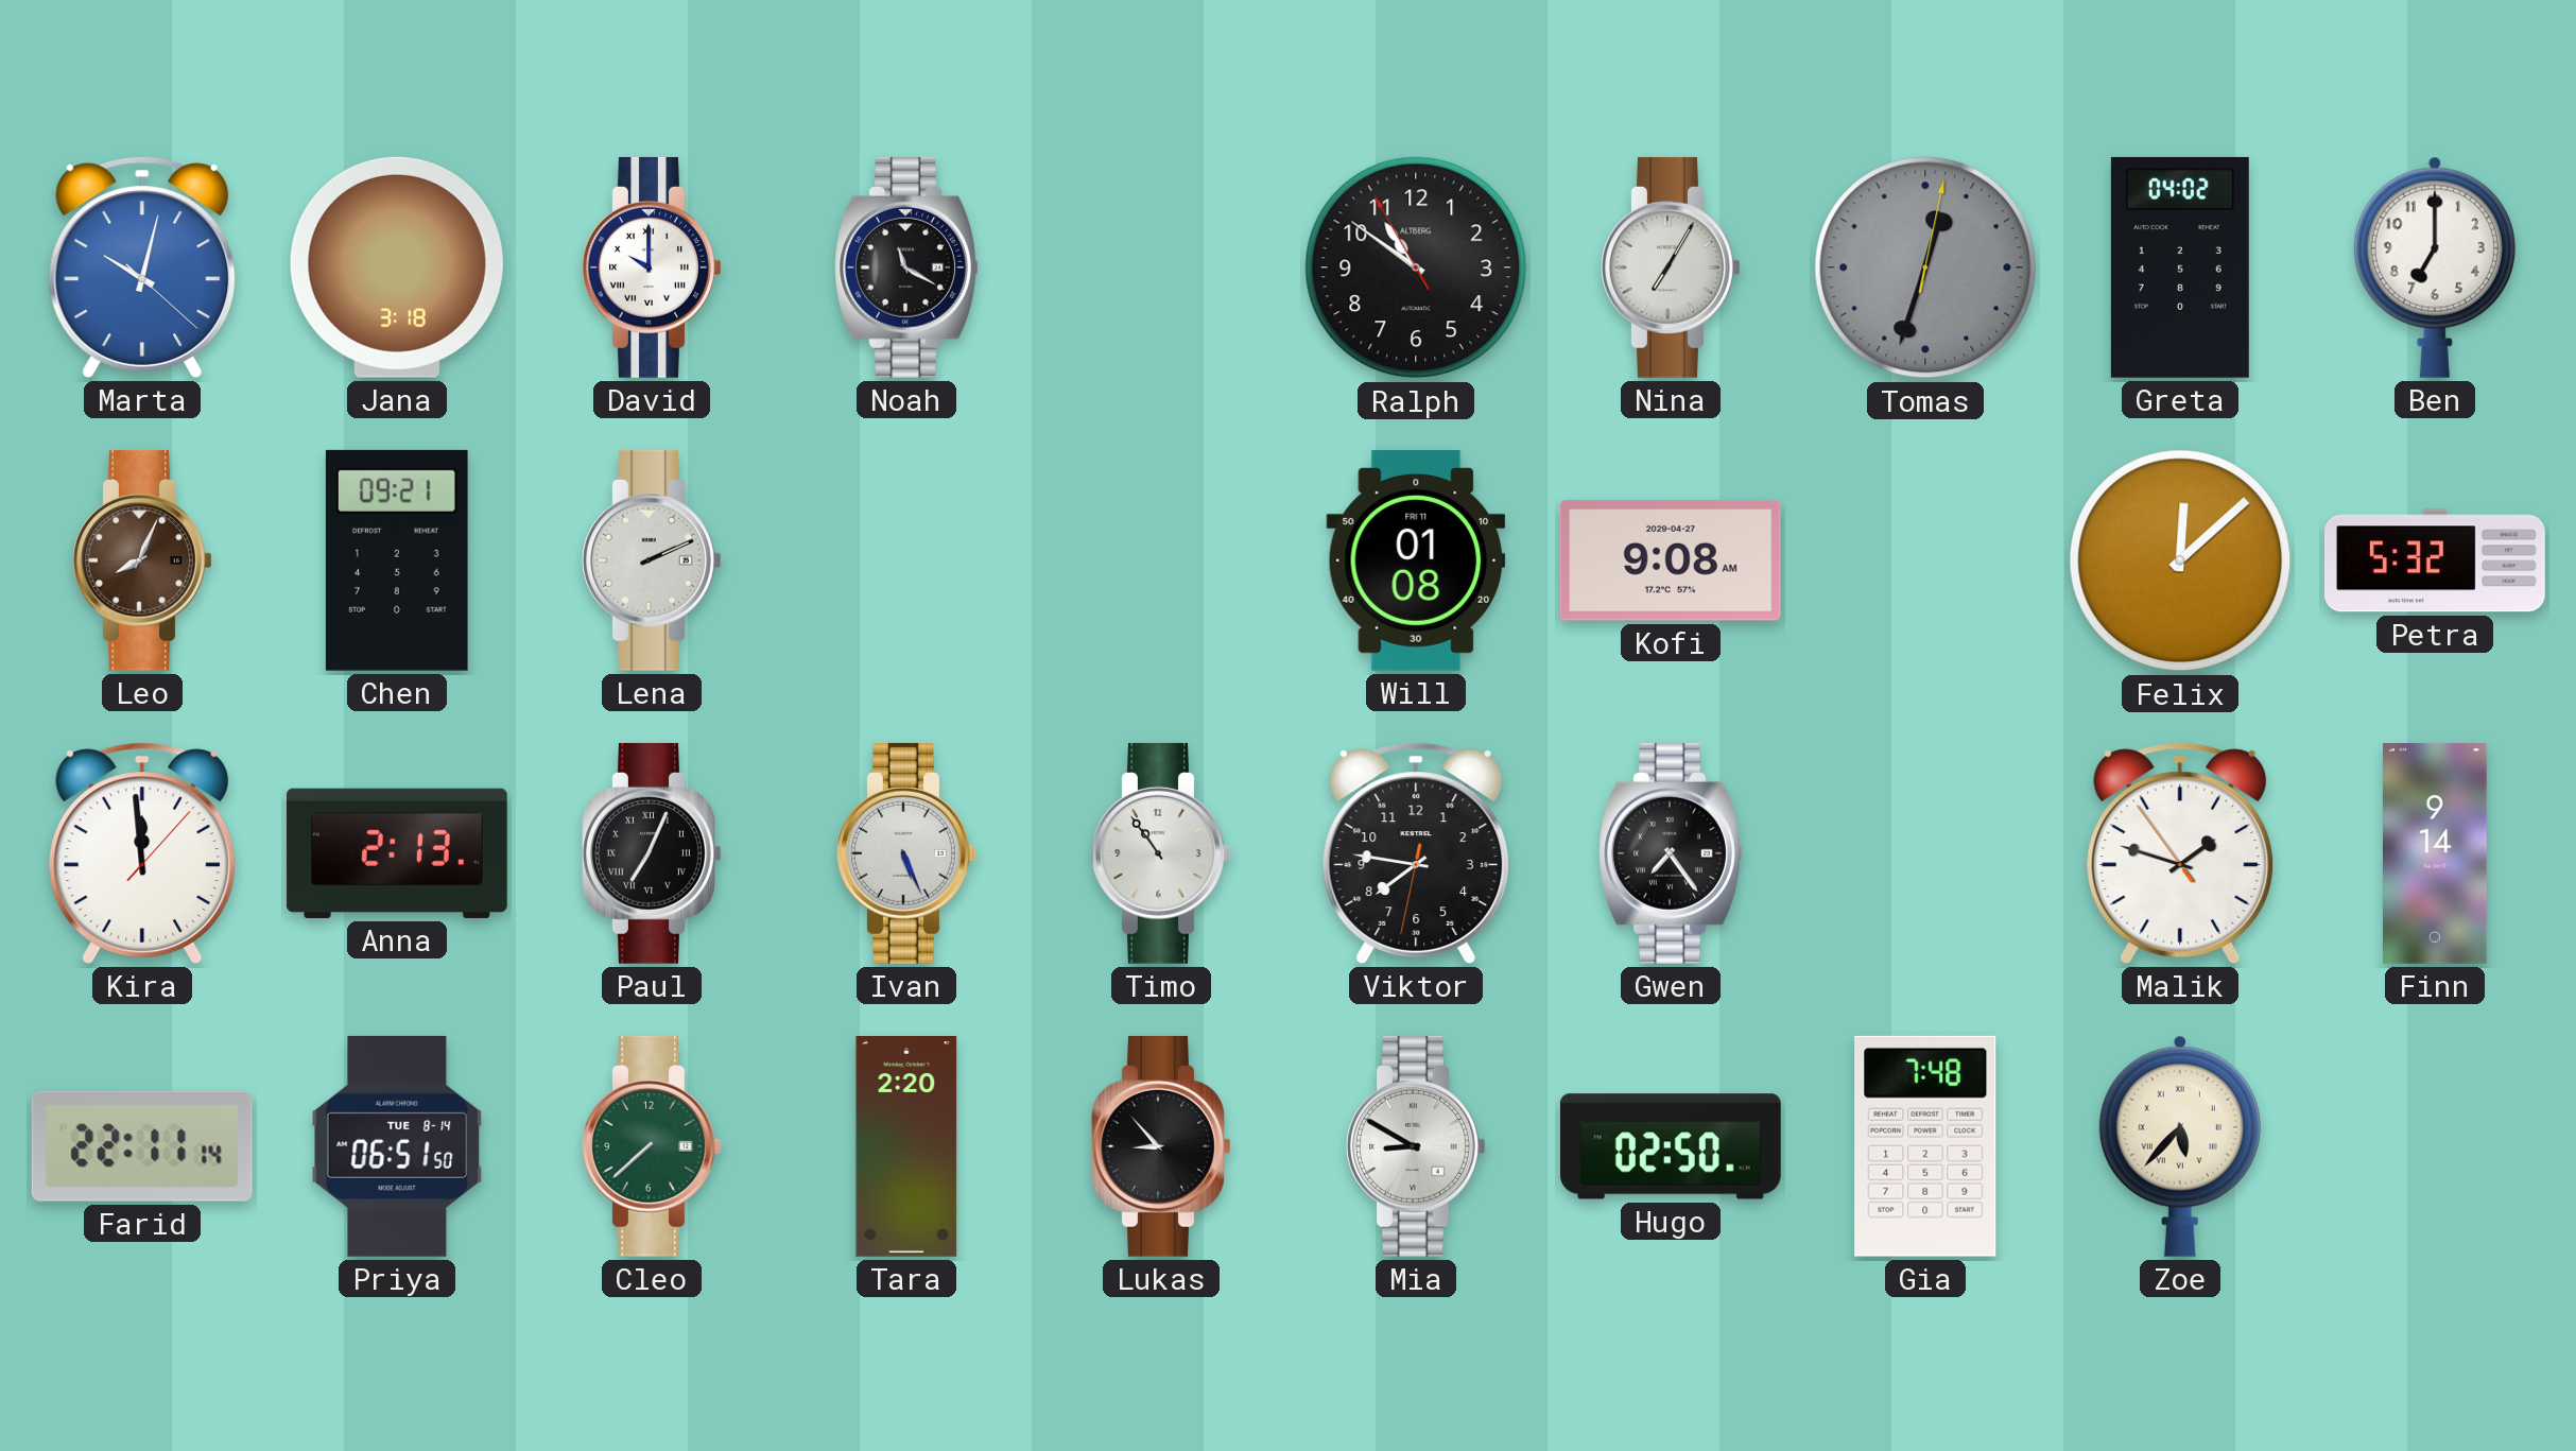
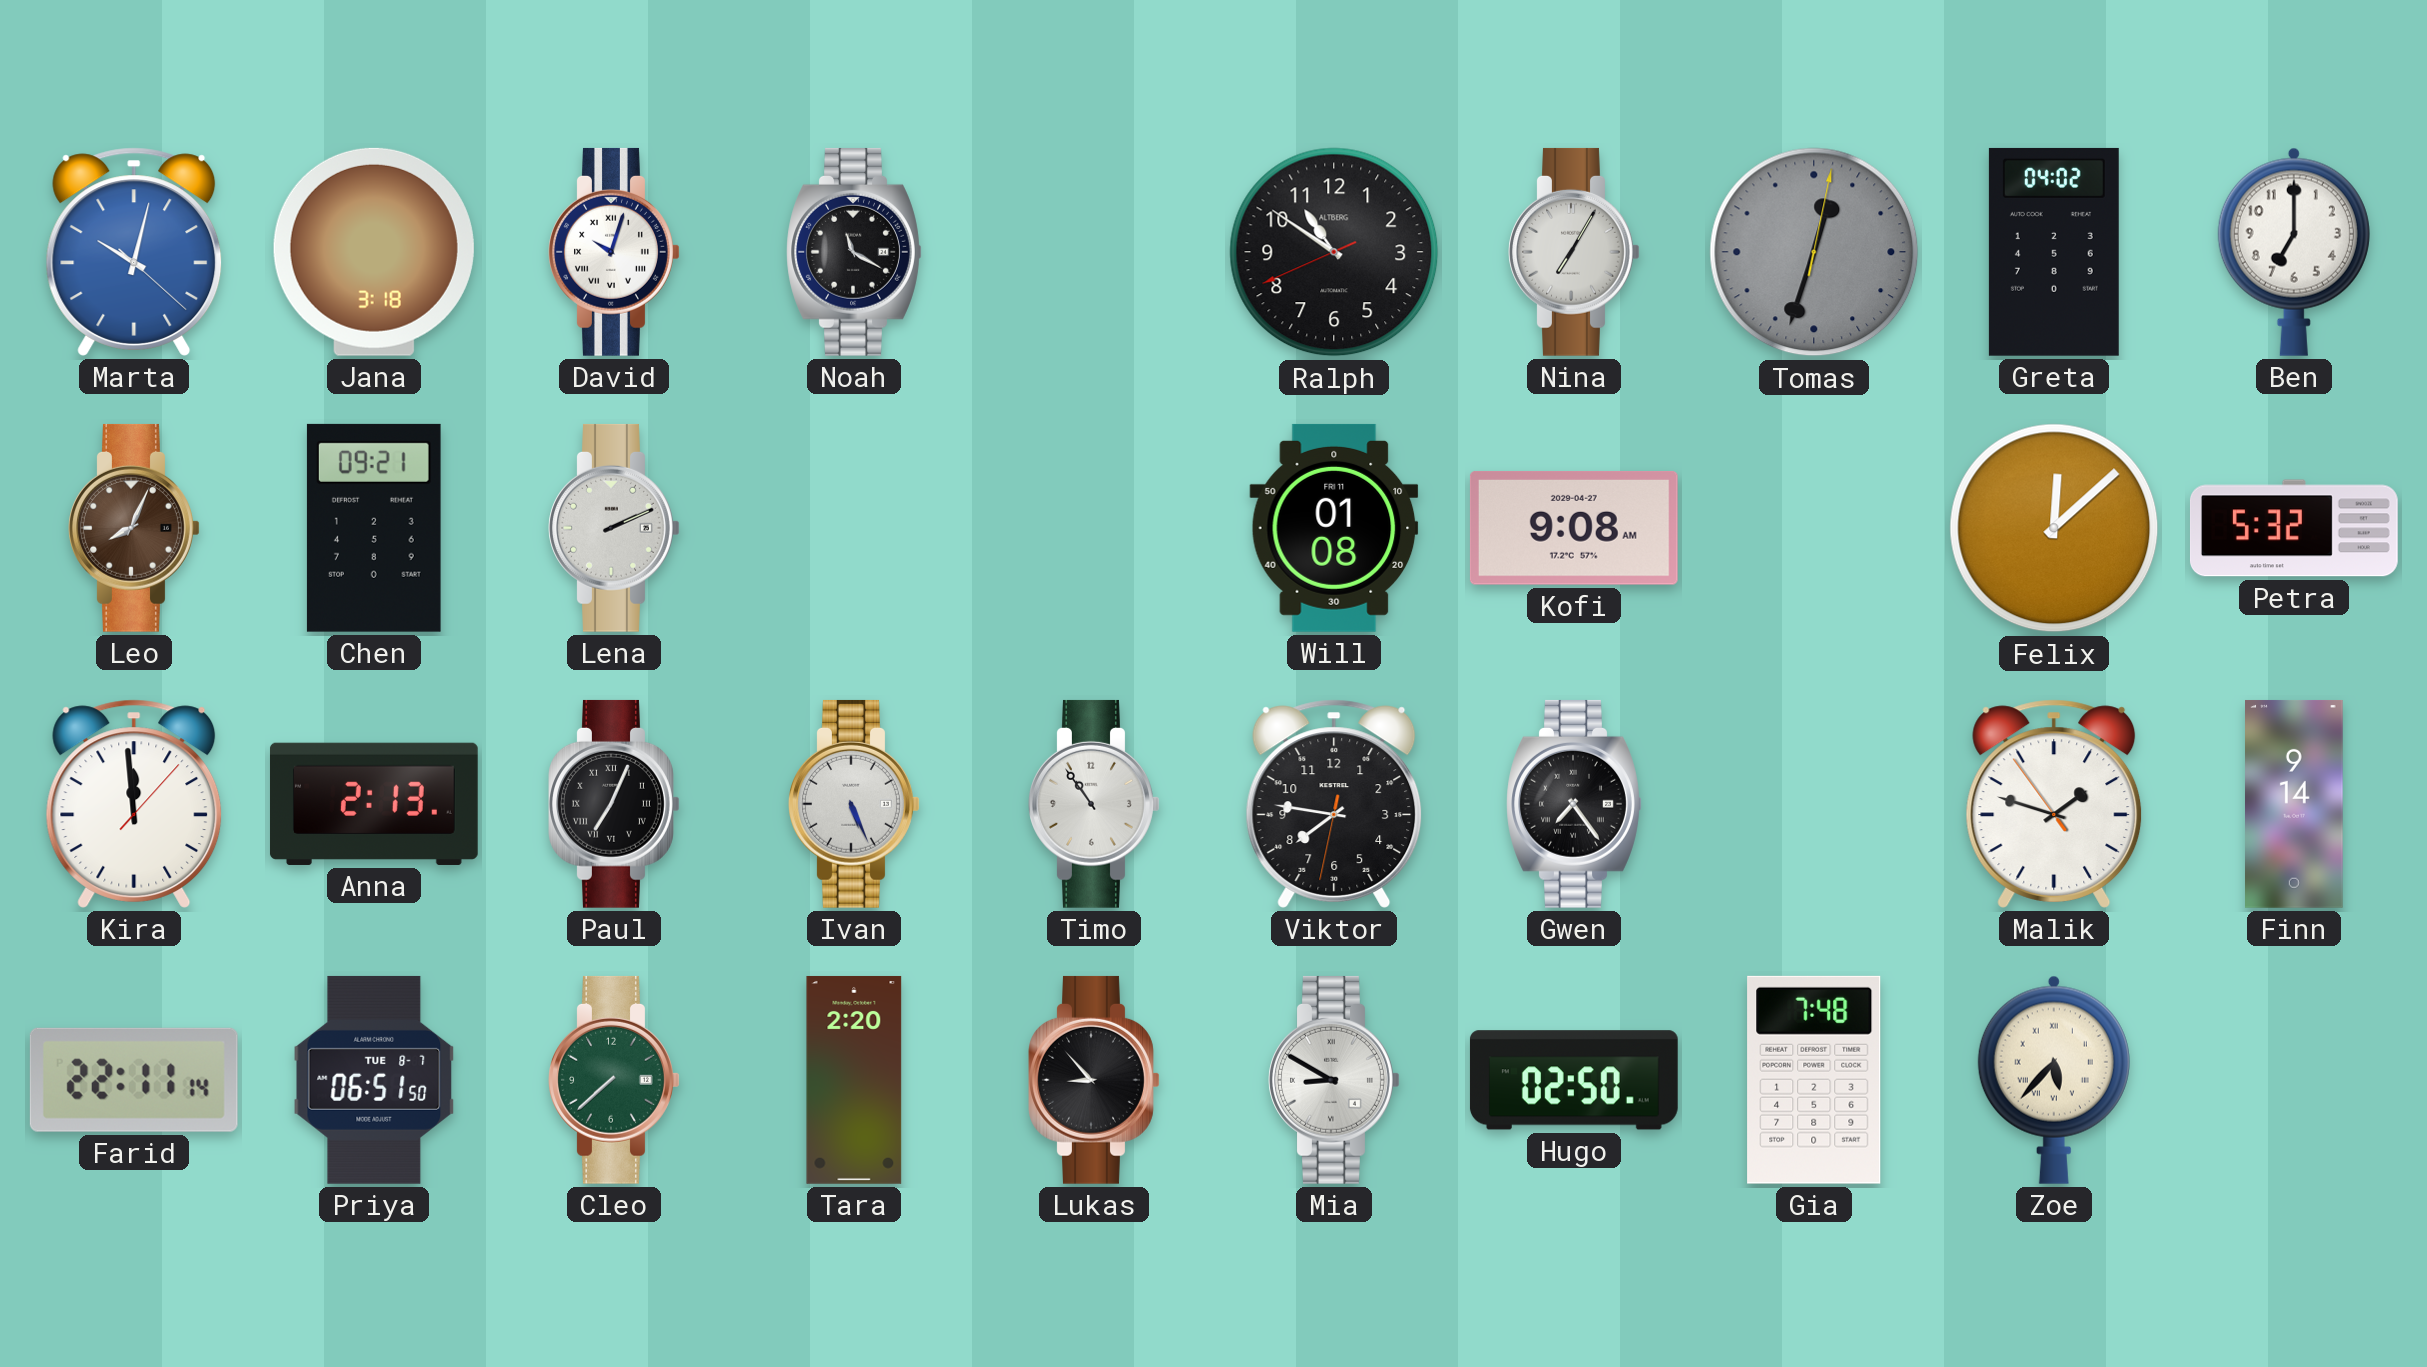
David: 10:00 -> 10:03
Ralph: 10:50:55 -> 10:50:41
Priya date: TUE 8-14 -> TUE 8-7
